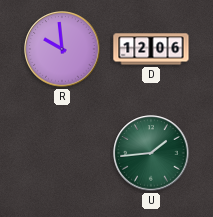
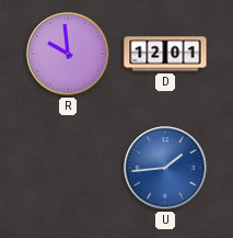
D: 12:06 -> 12:01
U dial: green -> blue
